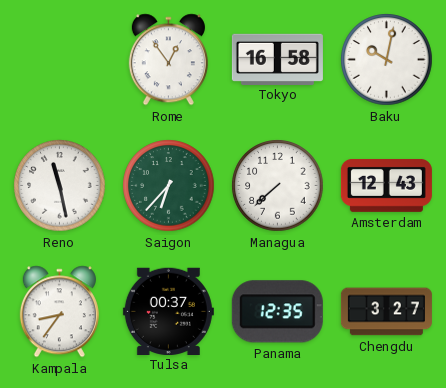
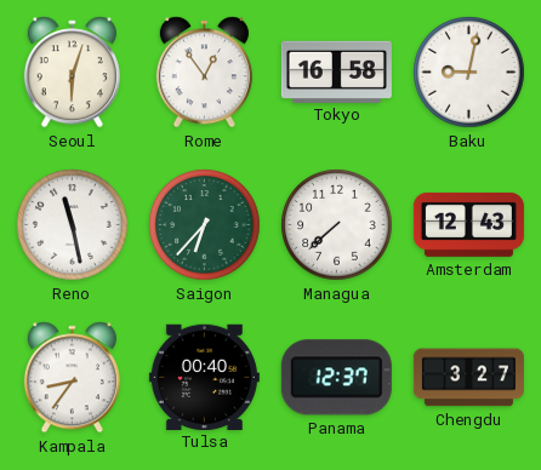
Seoul: none -> 6:03
Baku: 10:02 -> 9:02
Tulsa: 00:37 -> 00:40
Panama: 12:35 -> 12:37
